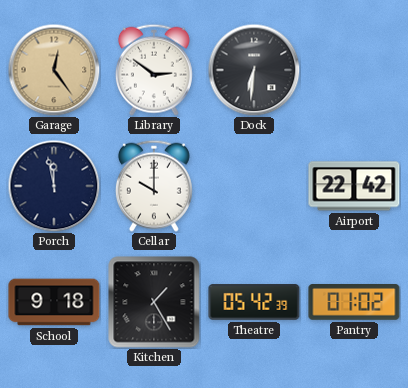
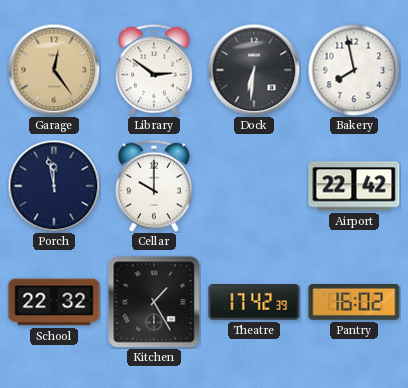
Bakery: none -> 7:58
School: 9:18 -> 22:32
Theatre: 05:42 -> 17:42
Pantry: 01:02 -> 16:02
